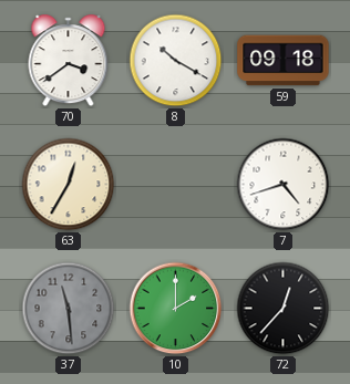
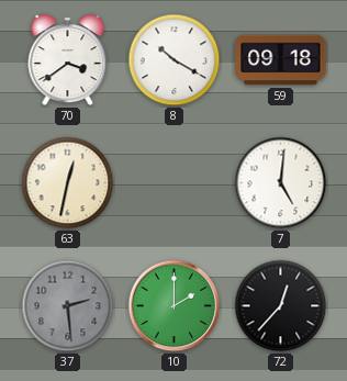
63: 12:35 -> 12:32
7: 4:42 -> 5:01
37: 11:29 -> 2:29
